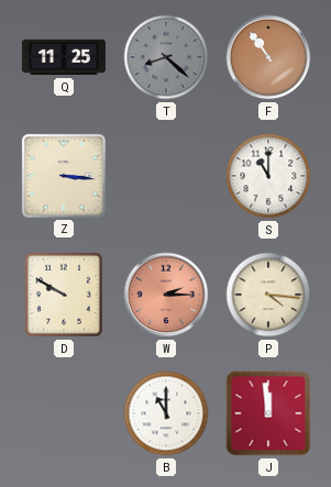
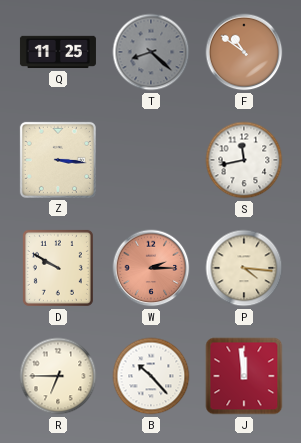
F: 10:54 -> 10:51
S: 11:00 -> 11:43
R: none -> 6:45
B: 11:00 -> 10:23
